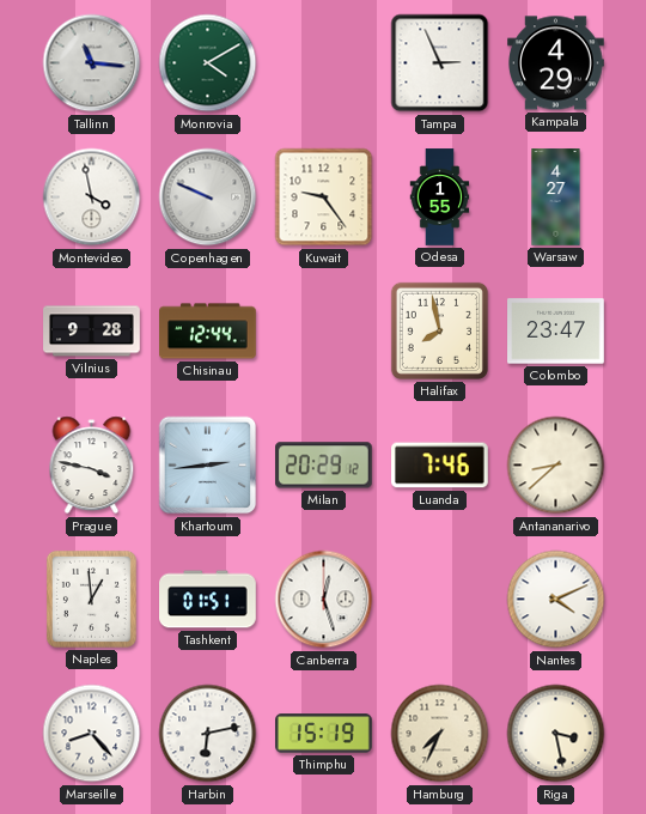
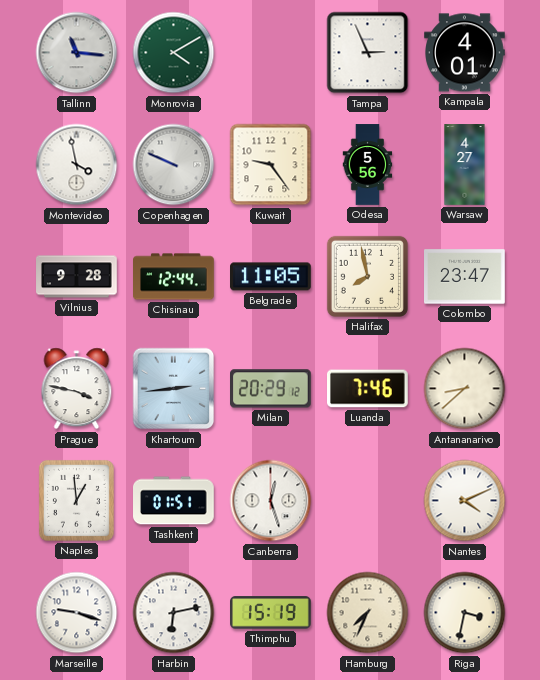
Kampala: 4:29 -> 4:01
Odesa: 1:55 -> 5:56
Belgrade: none -> 11:05
Marseille: 8:23 -> 9:18
Riga: 3:28 -> 3:32
